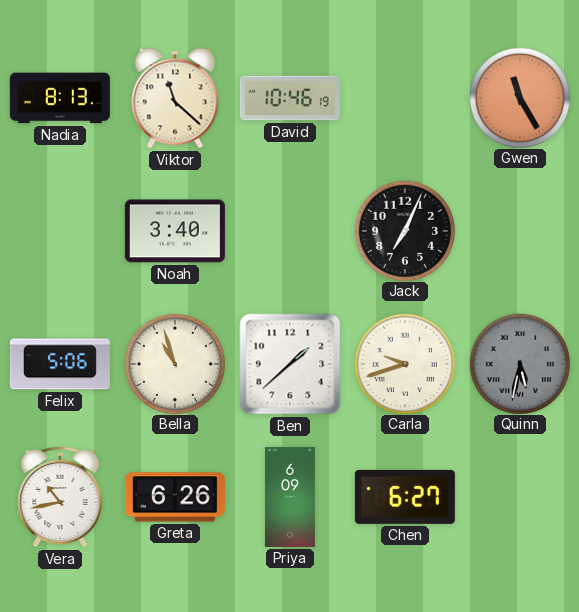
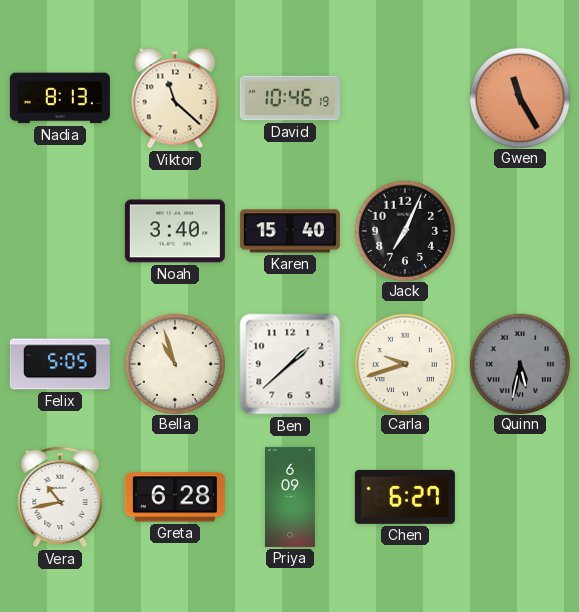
Karen: none -> 15:40
Felix: 5:06 -> 5:05
Greta: 6:26 -> 6:28
